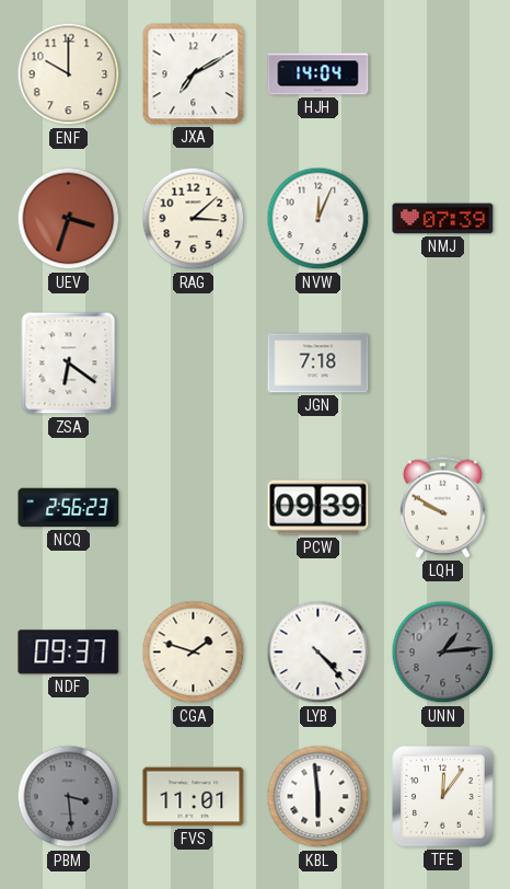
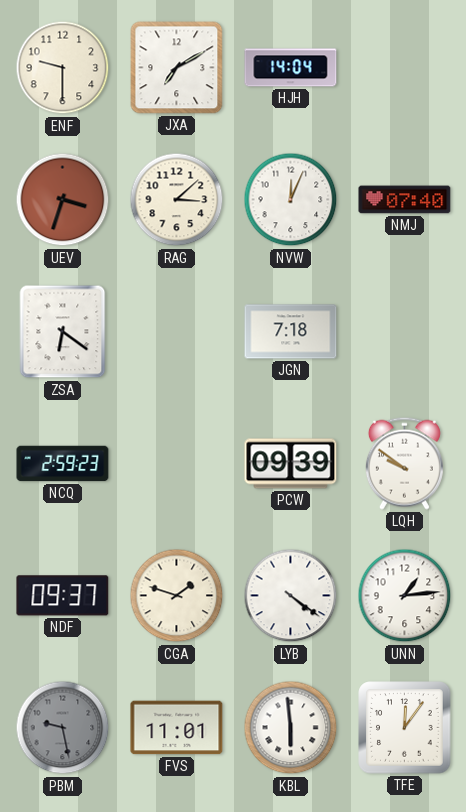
ENF: 10:00 -> 9:30
NMJ: 07:39 -> 07:40
NCQ: 2:56 -> 2:59
LQH: 9:50 -> 9:51
LYB: 4:23 -> 4:21
UNN dial: grey -> white
PBM: 3:29 -> 9:28
